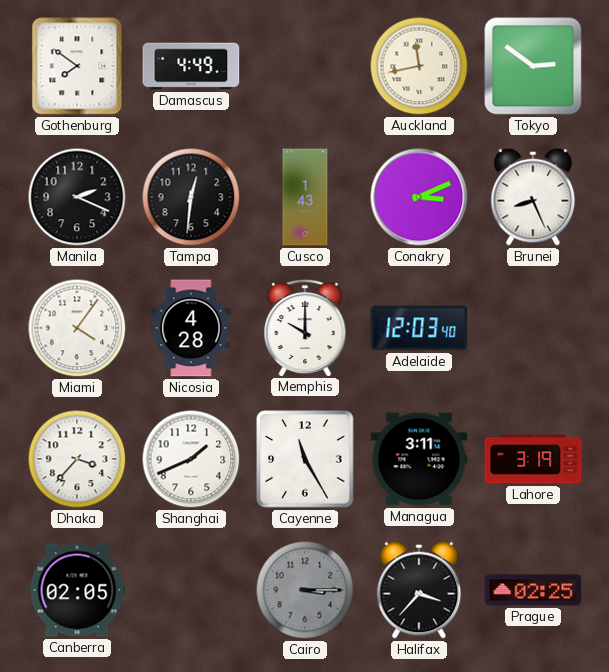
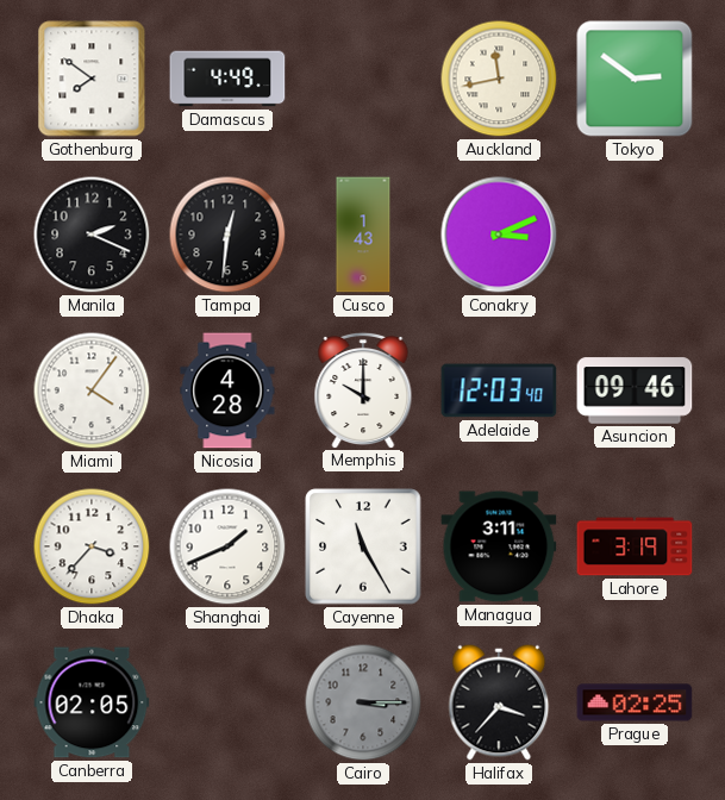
Brunei: 8:26 -> none
Asuncion: none -> 09:46
